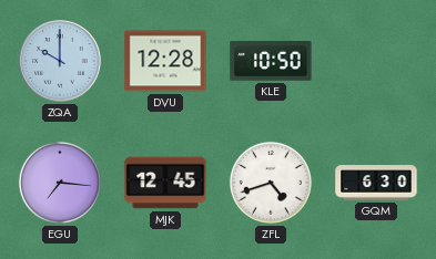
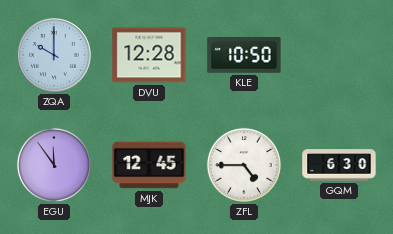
EGU: 7:16 -> 11:54
ZFL: 4:42 -> 4:45
